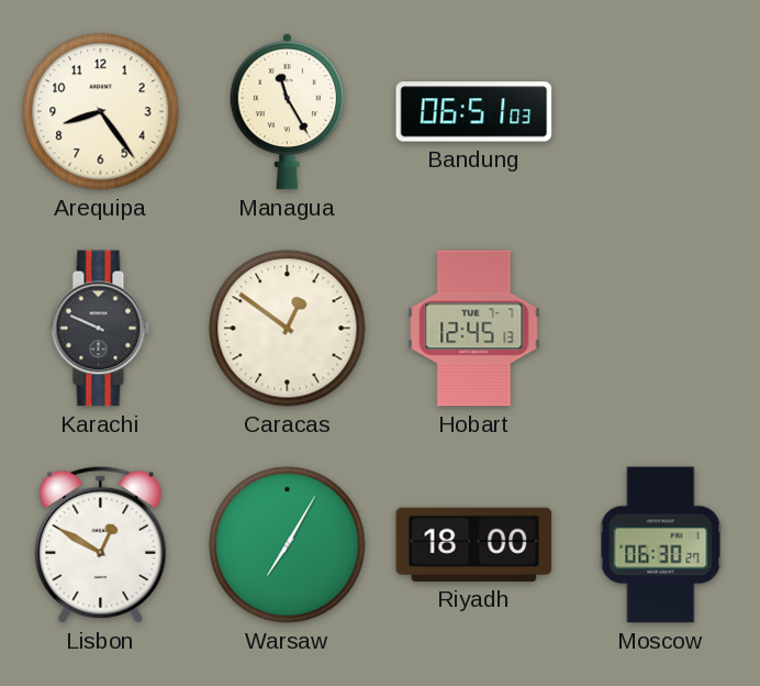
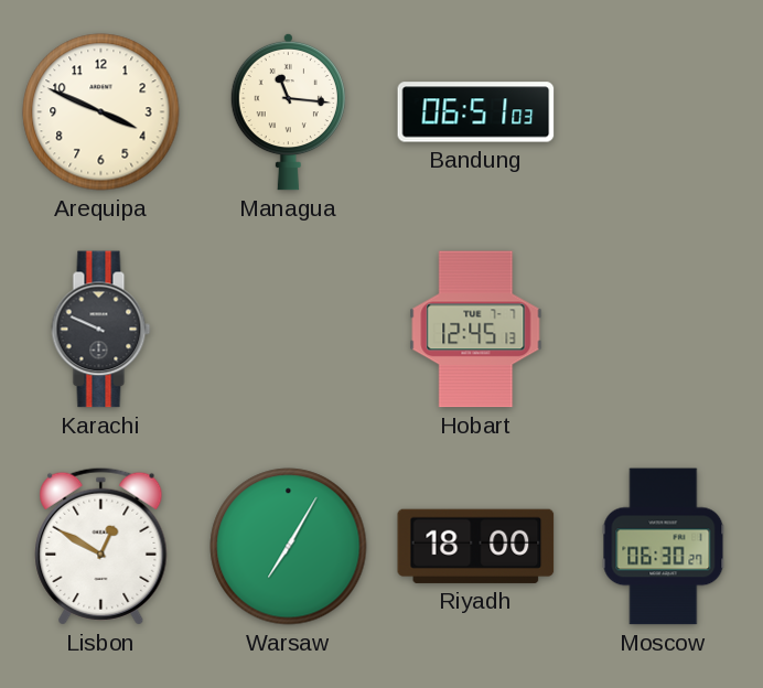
Arequipa: 8:24 -> 3:49
Managua: 11:25 -> 11:16
Caracas: 12:51 -> none
